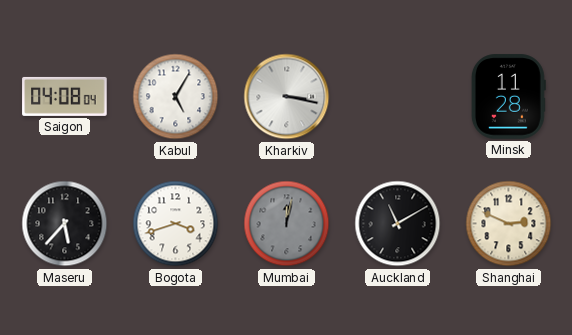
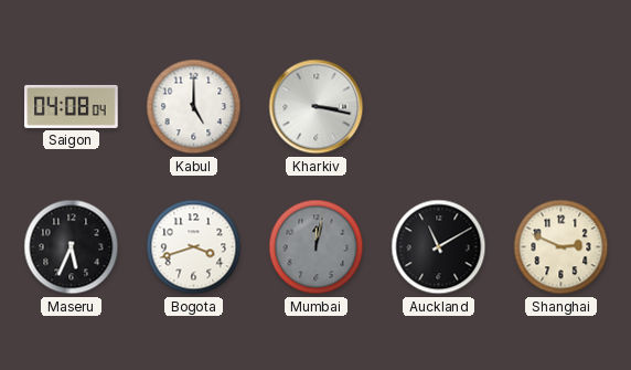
Kabul: 5:05 -> 5:00
Minsk: 11:28 -> none
Maseru: 5:37 -> 5:34
